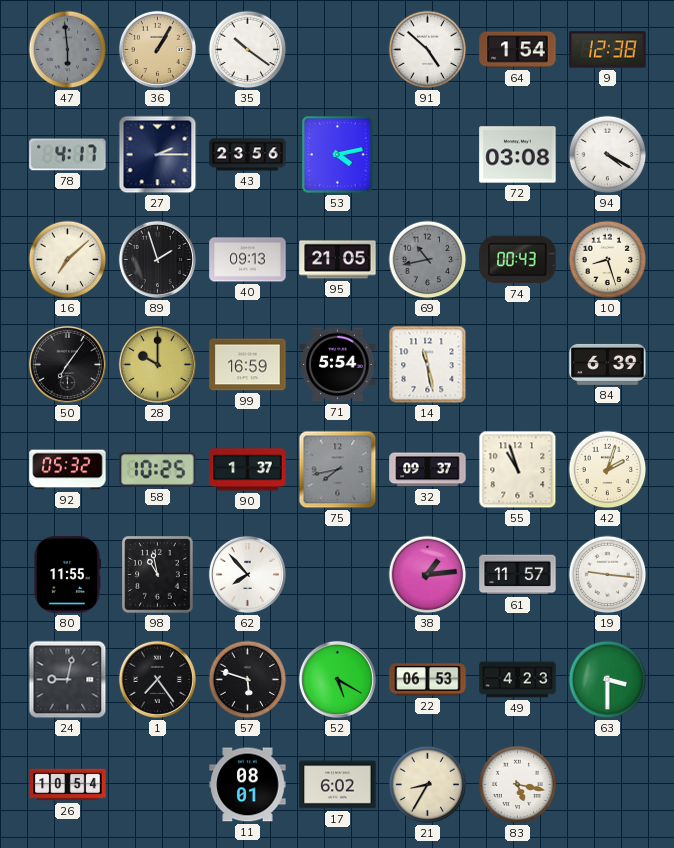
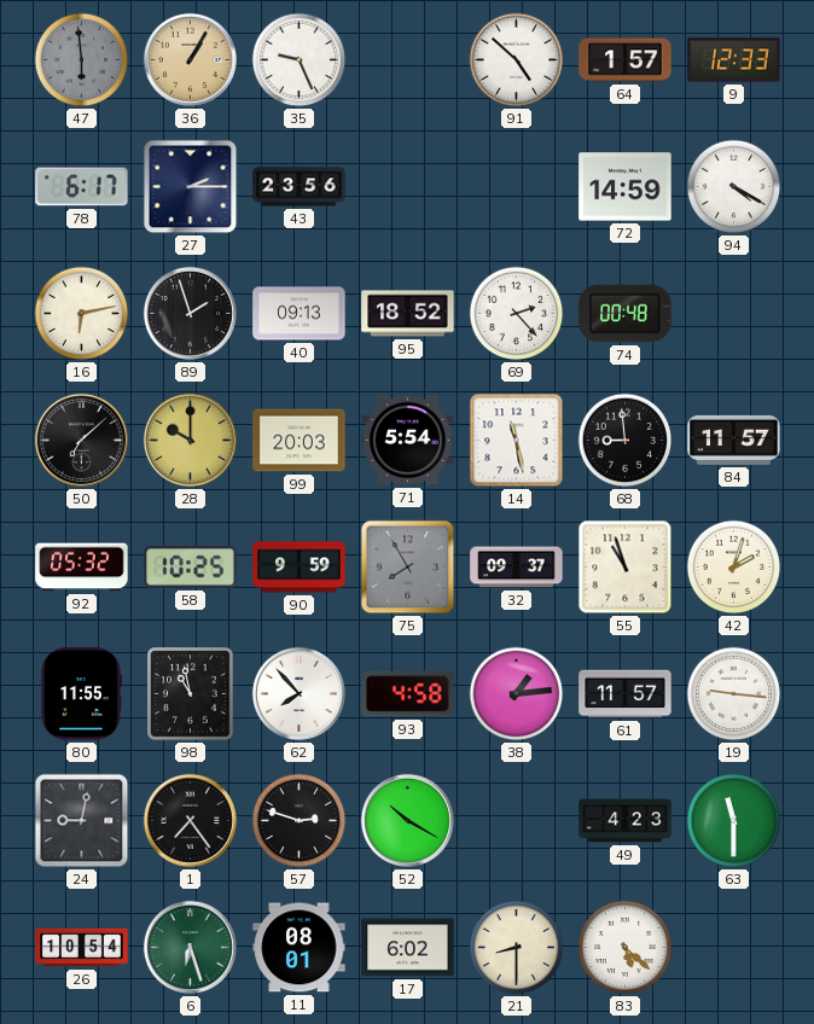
35: 10:21 -> 9:26
64: 1:54 -> 1:57
9: 12:38 -> 12:33
78: 4:17 -> 6:17
53: 4:13 -> none
72: 03:08 -> 14:59
16: 7:08 -> 6:13
95: 21:05 -> 18:52
69: 10:43 -> 2:23
69 dial: grey -> white
74: 00:43 -> 00:48
10: 8:27 -> none
50: 7:06 -> 7:08
99: 16:59 -> 20:03
68: none -> 8:59
84: 6:39 -> 11:57
90: 1:37 -> 9:59
75: 7:43 -> 7:55
93: none -> 4:58
57: 5:48 -> 2:48
52: 5:20 -> 10:20
22: 06:53 -> none
63: 3:30 -> 11:30
6: none -> 6:27
21: 8:35 -> 8:30
83: 5:17 -> 5:22
